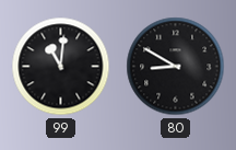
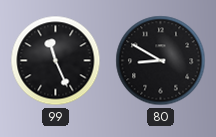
99: 11:01 -> 11:26
